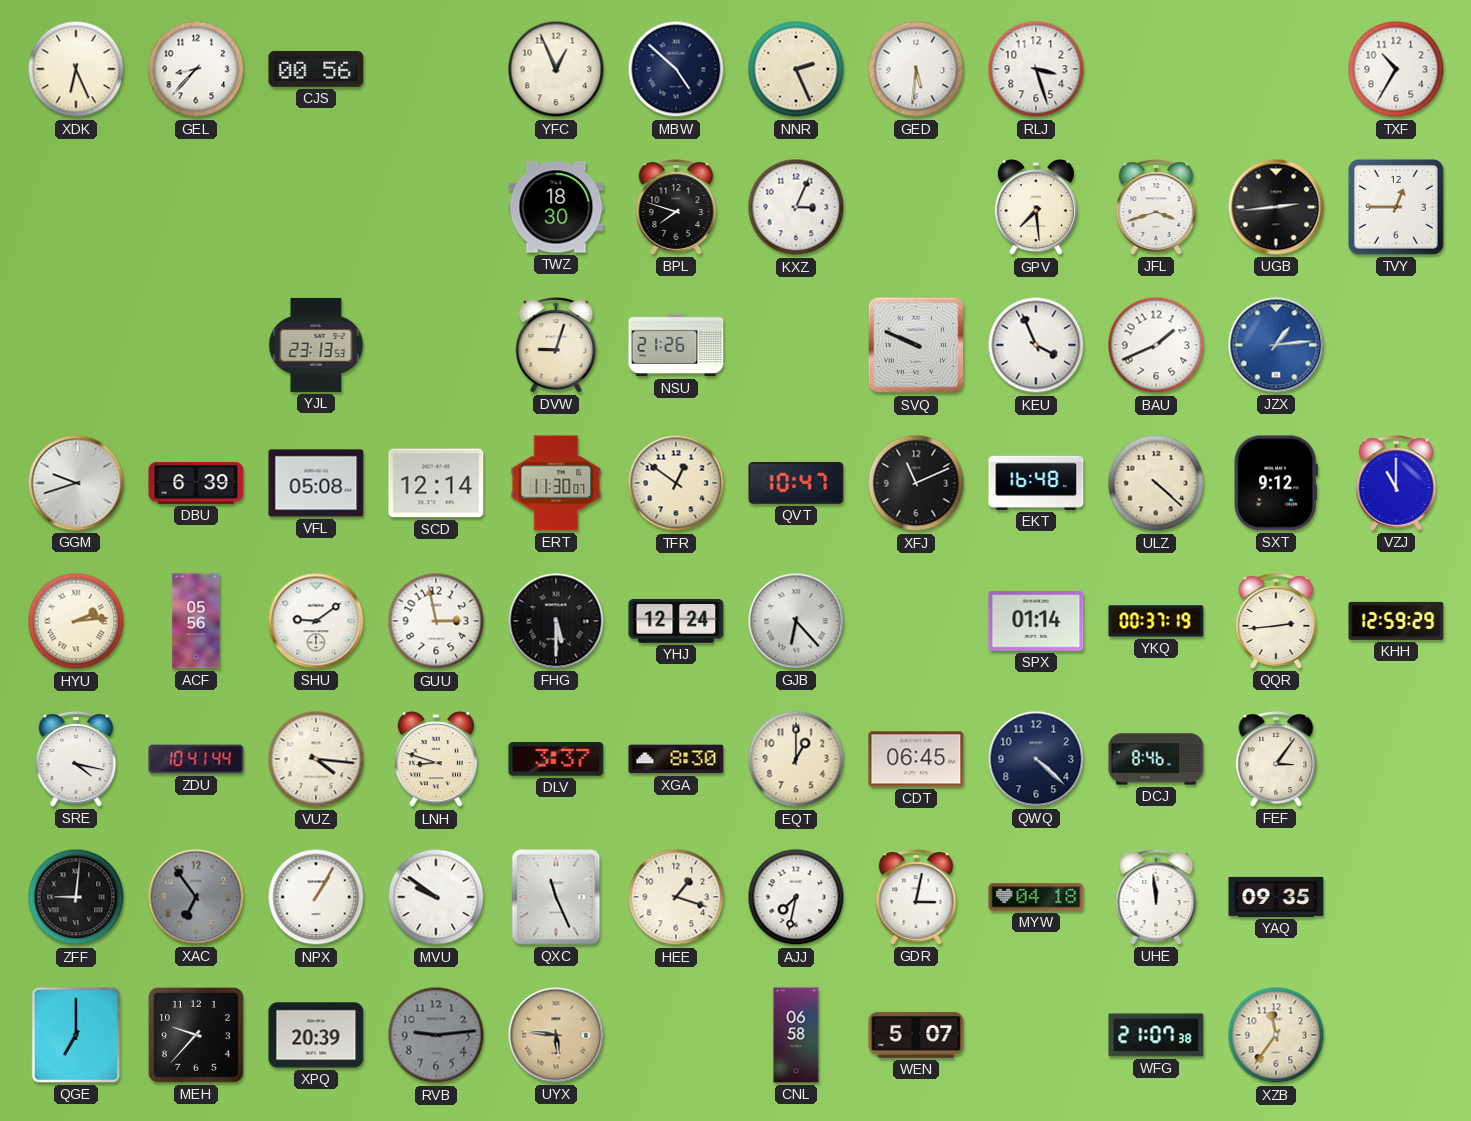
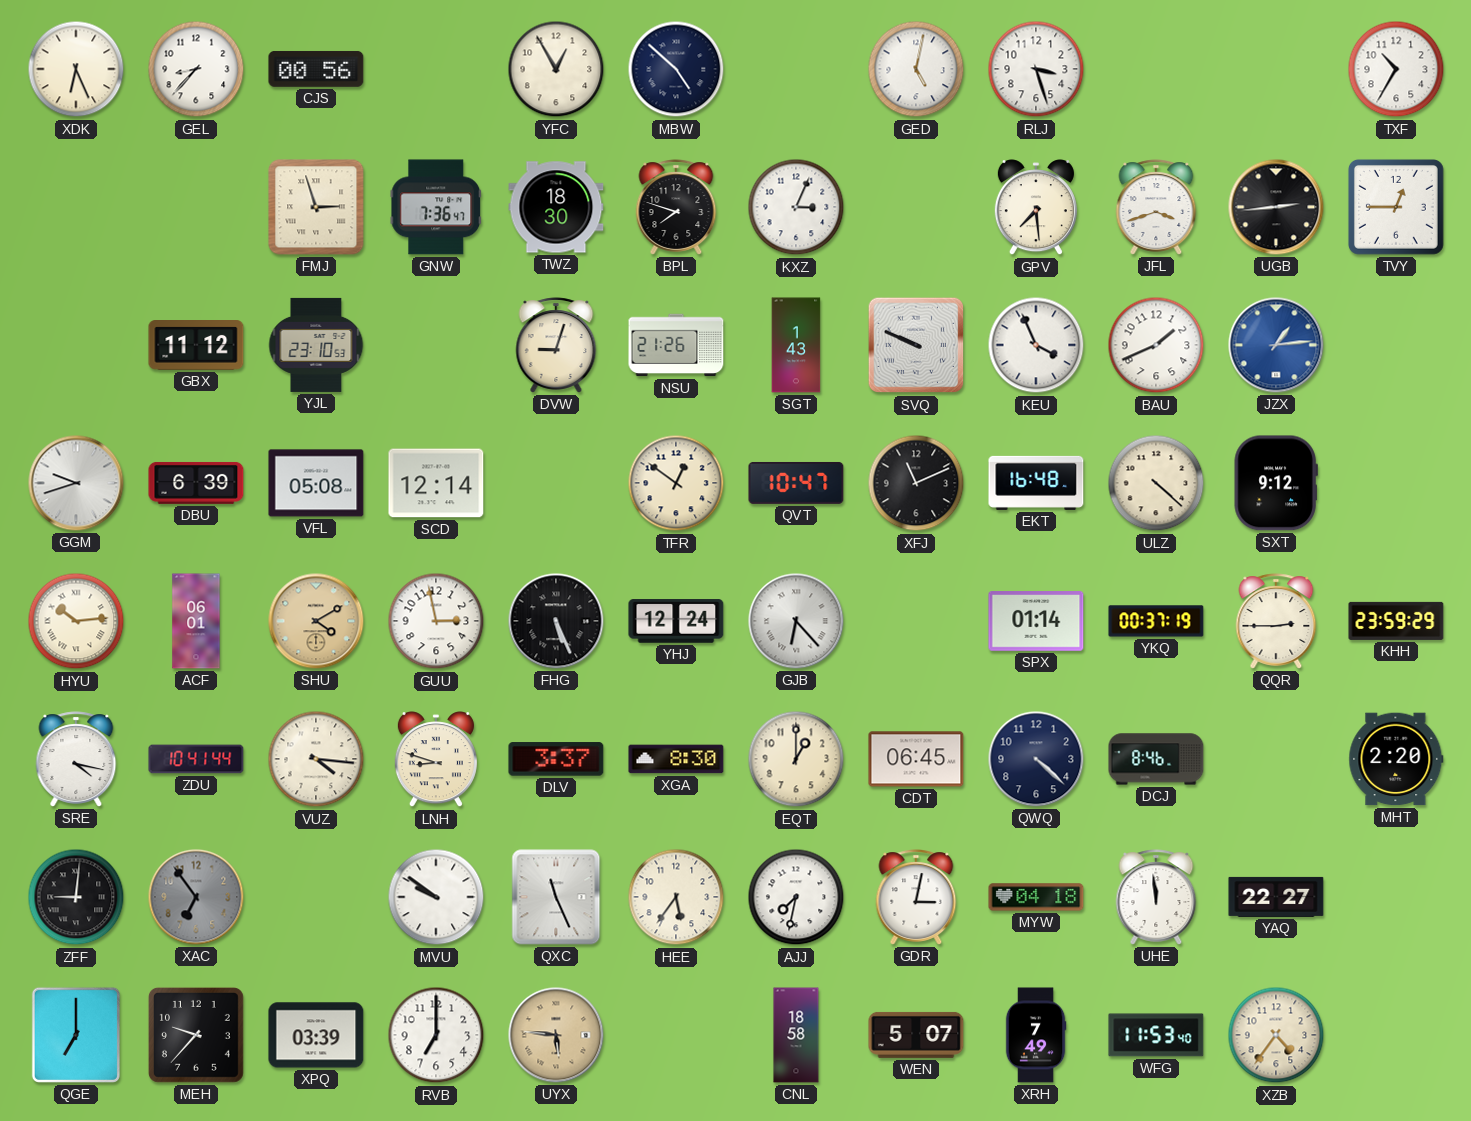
YFC: 12:56 -> 12:55
NNR: 2:26 -> none
GED: 5:31 -> 5:02
FMJ: none -> 2:57
GNW: none -> 7:36
GBX: none -> 11:12
YJL: 23:13 -> 23:10
SGT: none -> 1:43
ERT: 11:30 -> none
VZJ: 11:00 -> none
HYU: 2:14 -> 10:14
ACF: 05:56 -> 06:01
SHU: 9:09 -> 4:10
SHU dial: white -> champagne
FHG: 5:30 -> 5:26
QQR: 2:44 -> 2:45
KHH: 12:59 -> 23:59
FEF: 3:06 -> none
MHT: none -> 2:20
NPX: 1:05 -> none
HEE: 1:18 -> 5:36
YAQ: 09:35 -> 22:27
XPQ: 20:39 -> 03:39
RVB: 9:14 -> 7:00
RVB dial: grey -> white
CNL: 06:58 -> 18:58
XRH: none -> 7:49
WFG: 21:07 -> 11:53
XZB: 11:36 -> 4:36
